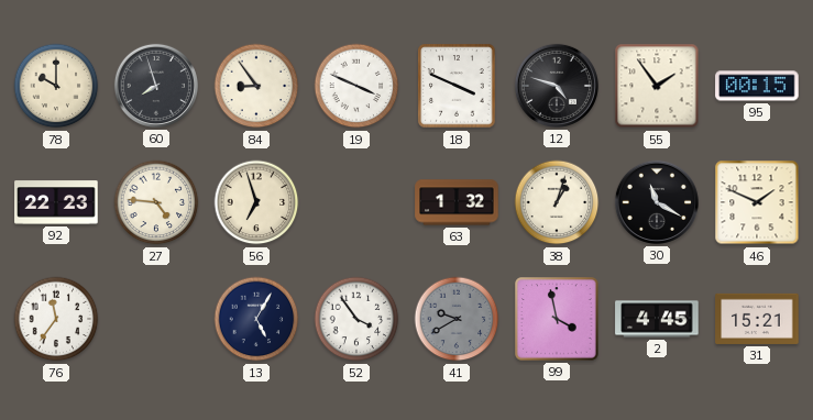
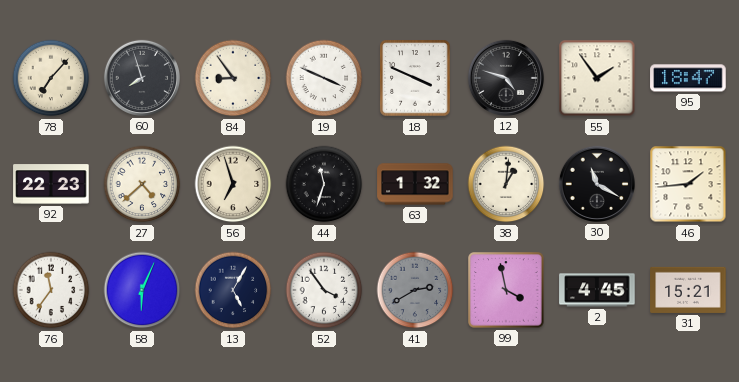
78: 10:00 -> 7:07
95: 00:15 -> 18:47
27: 4:46 -> 4:38
44: none -> 11:33
38: 1:03 -> 1:01
46: 1:49 -> 1:44
58: none -> 6:04
41: 9:40 -> 2:40
